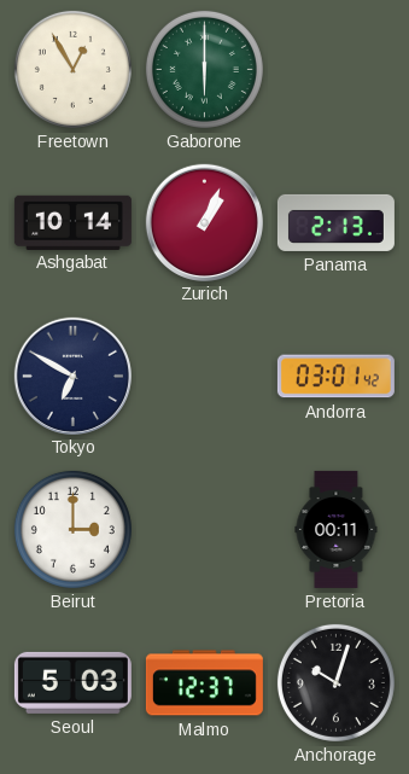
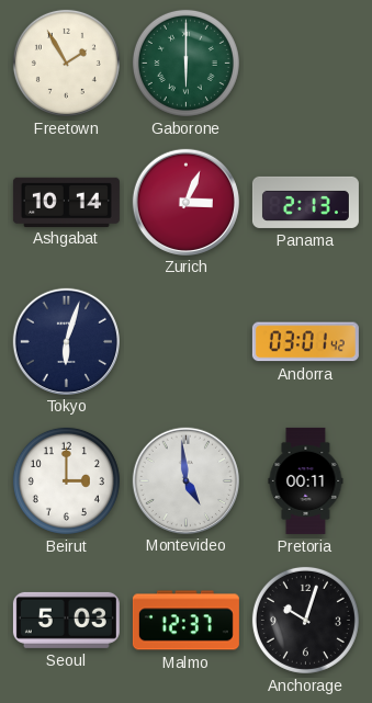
Freetown: 12:55 -> 1:55
Zurich: 1:04 -> 3:04
Tokyo: 6:50 -> 6:03
Montevideo: none -> 4:59
